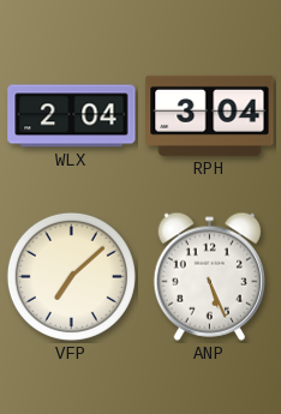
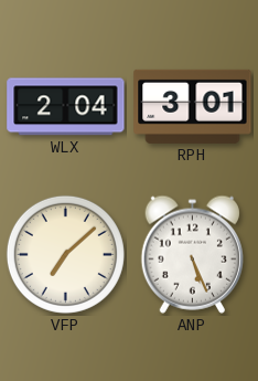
RPH: 3:04 -> 3:01
